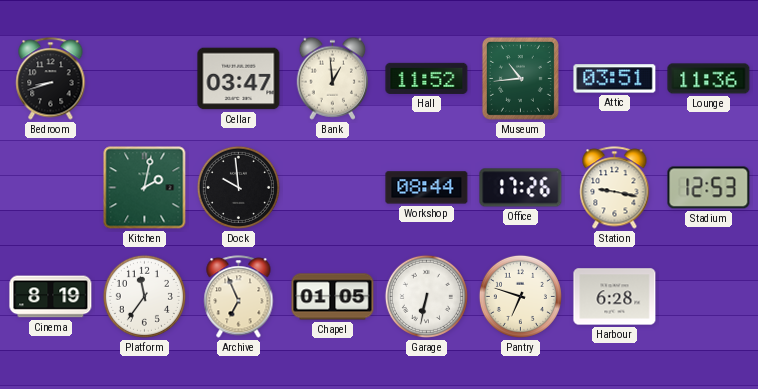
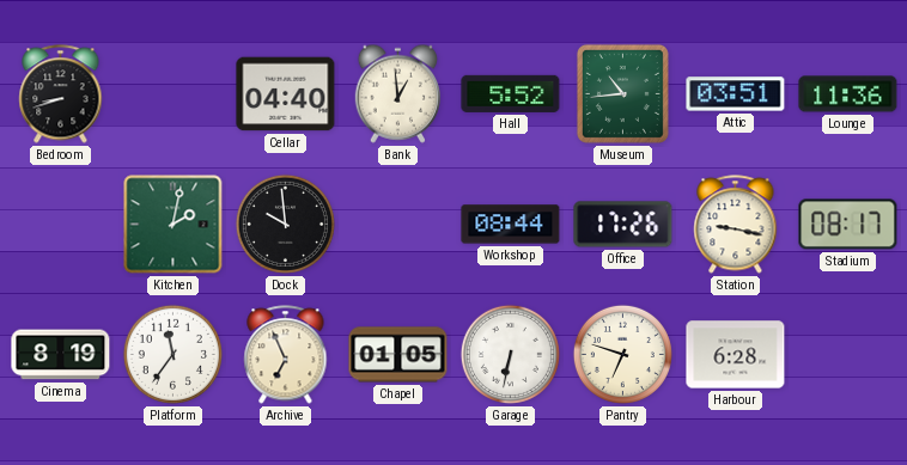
Cellar: 03:47 -> 04:40
Hall: 11:52 -> 5:52
Stadium: 12:53 -> 08:17
